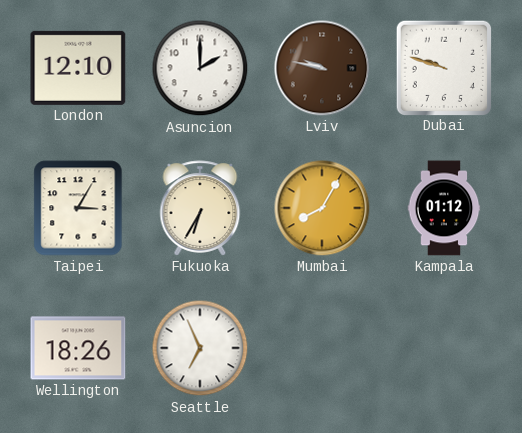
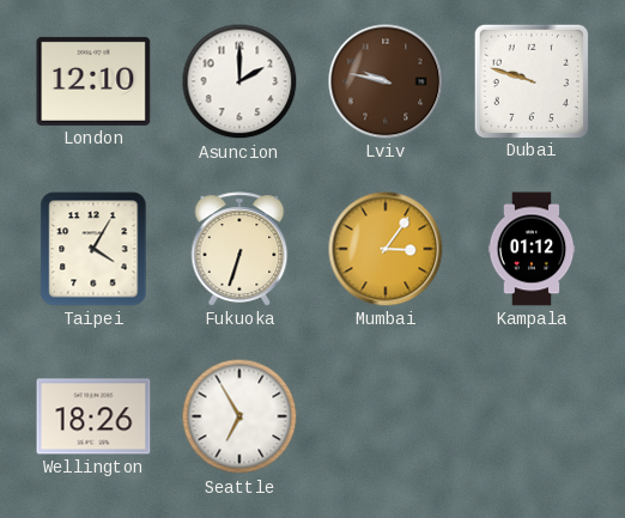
Taipei: 3:05 -> 4:05
Fukuoka: 6:35 -> 6:33
Mumbai: 8:05 -> 3:06
Seattle: 6:56 -> 6:55
